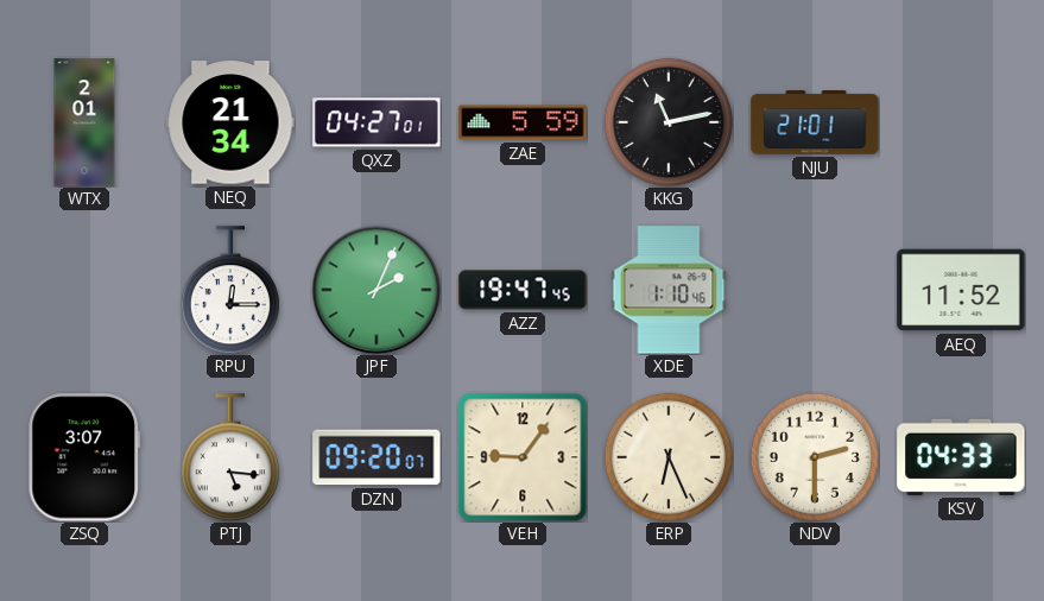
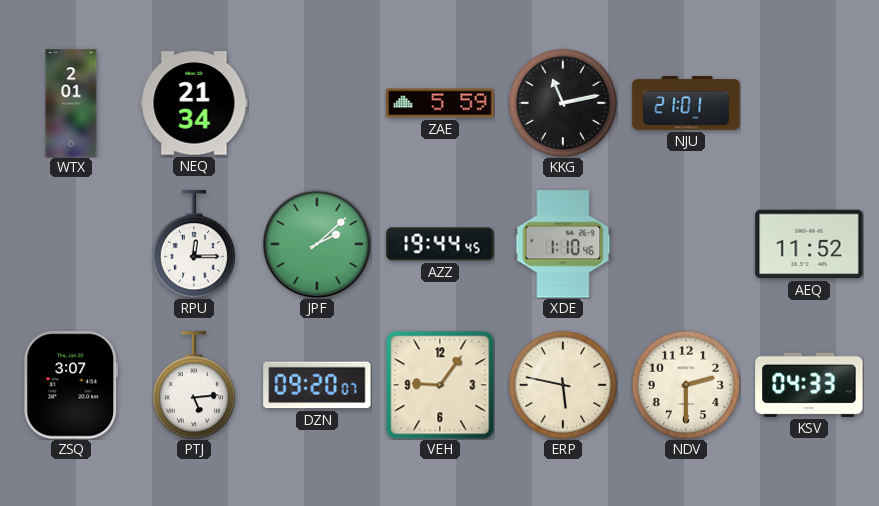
QXZ: 04:27 -> none
JPF: 2:04 -> 2:08
AZZ: 19:47 -> 19:44
PTJ: 5:16 -> 5:14
ERP: 6:26 -> 5:47
